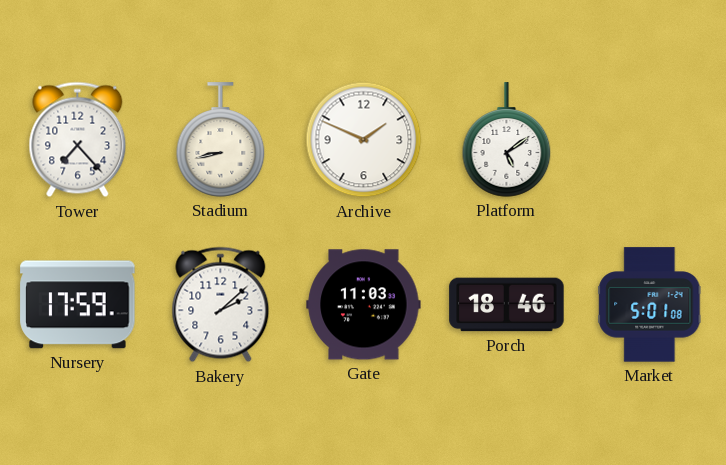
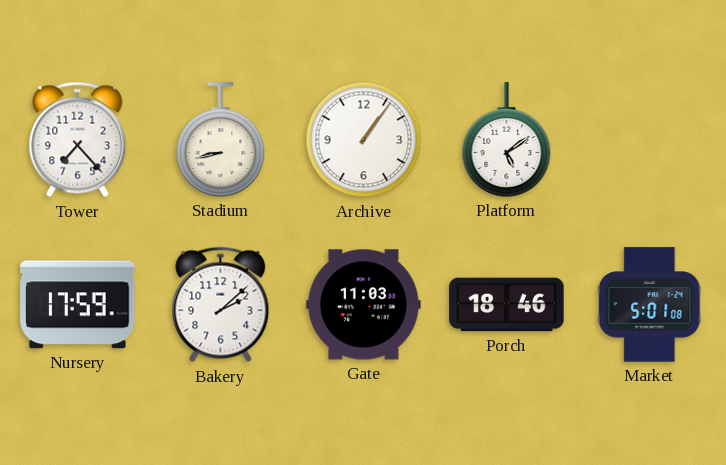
Archive: 1:49 -> 1:06
